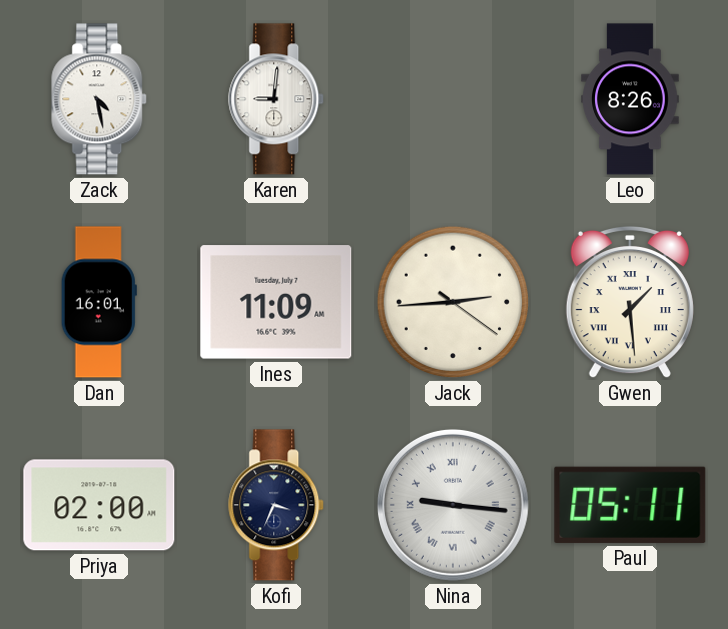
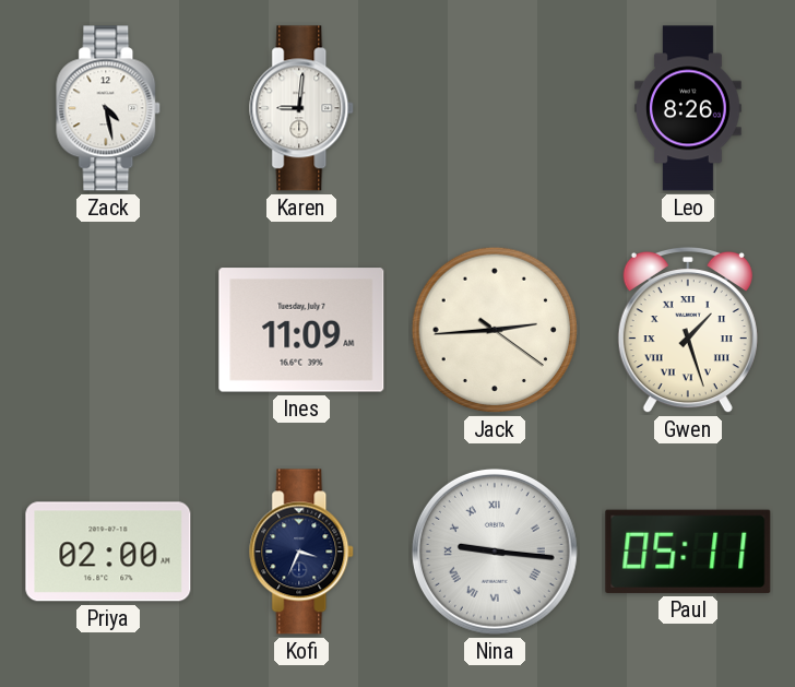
Dan: 16:01 -> none
Gwen: 1:29 -> 1:27
